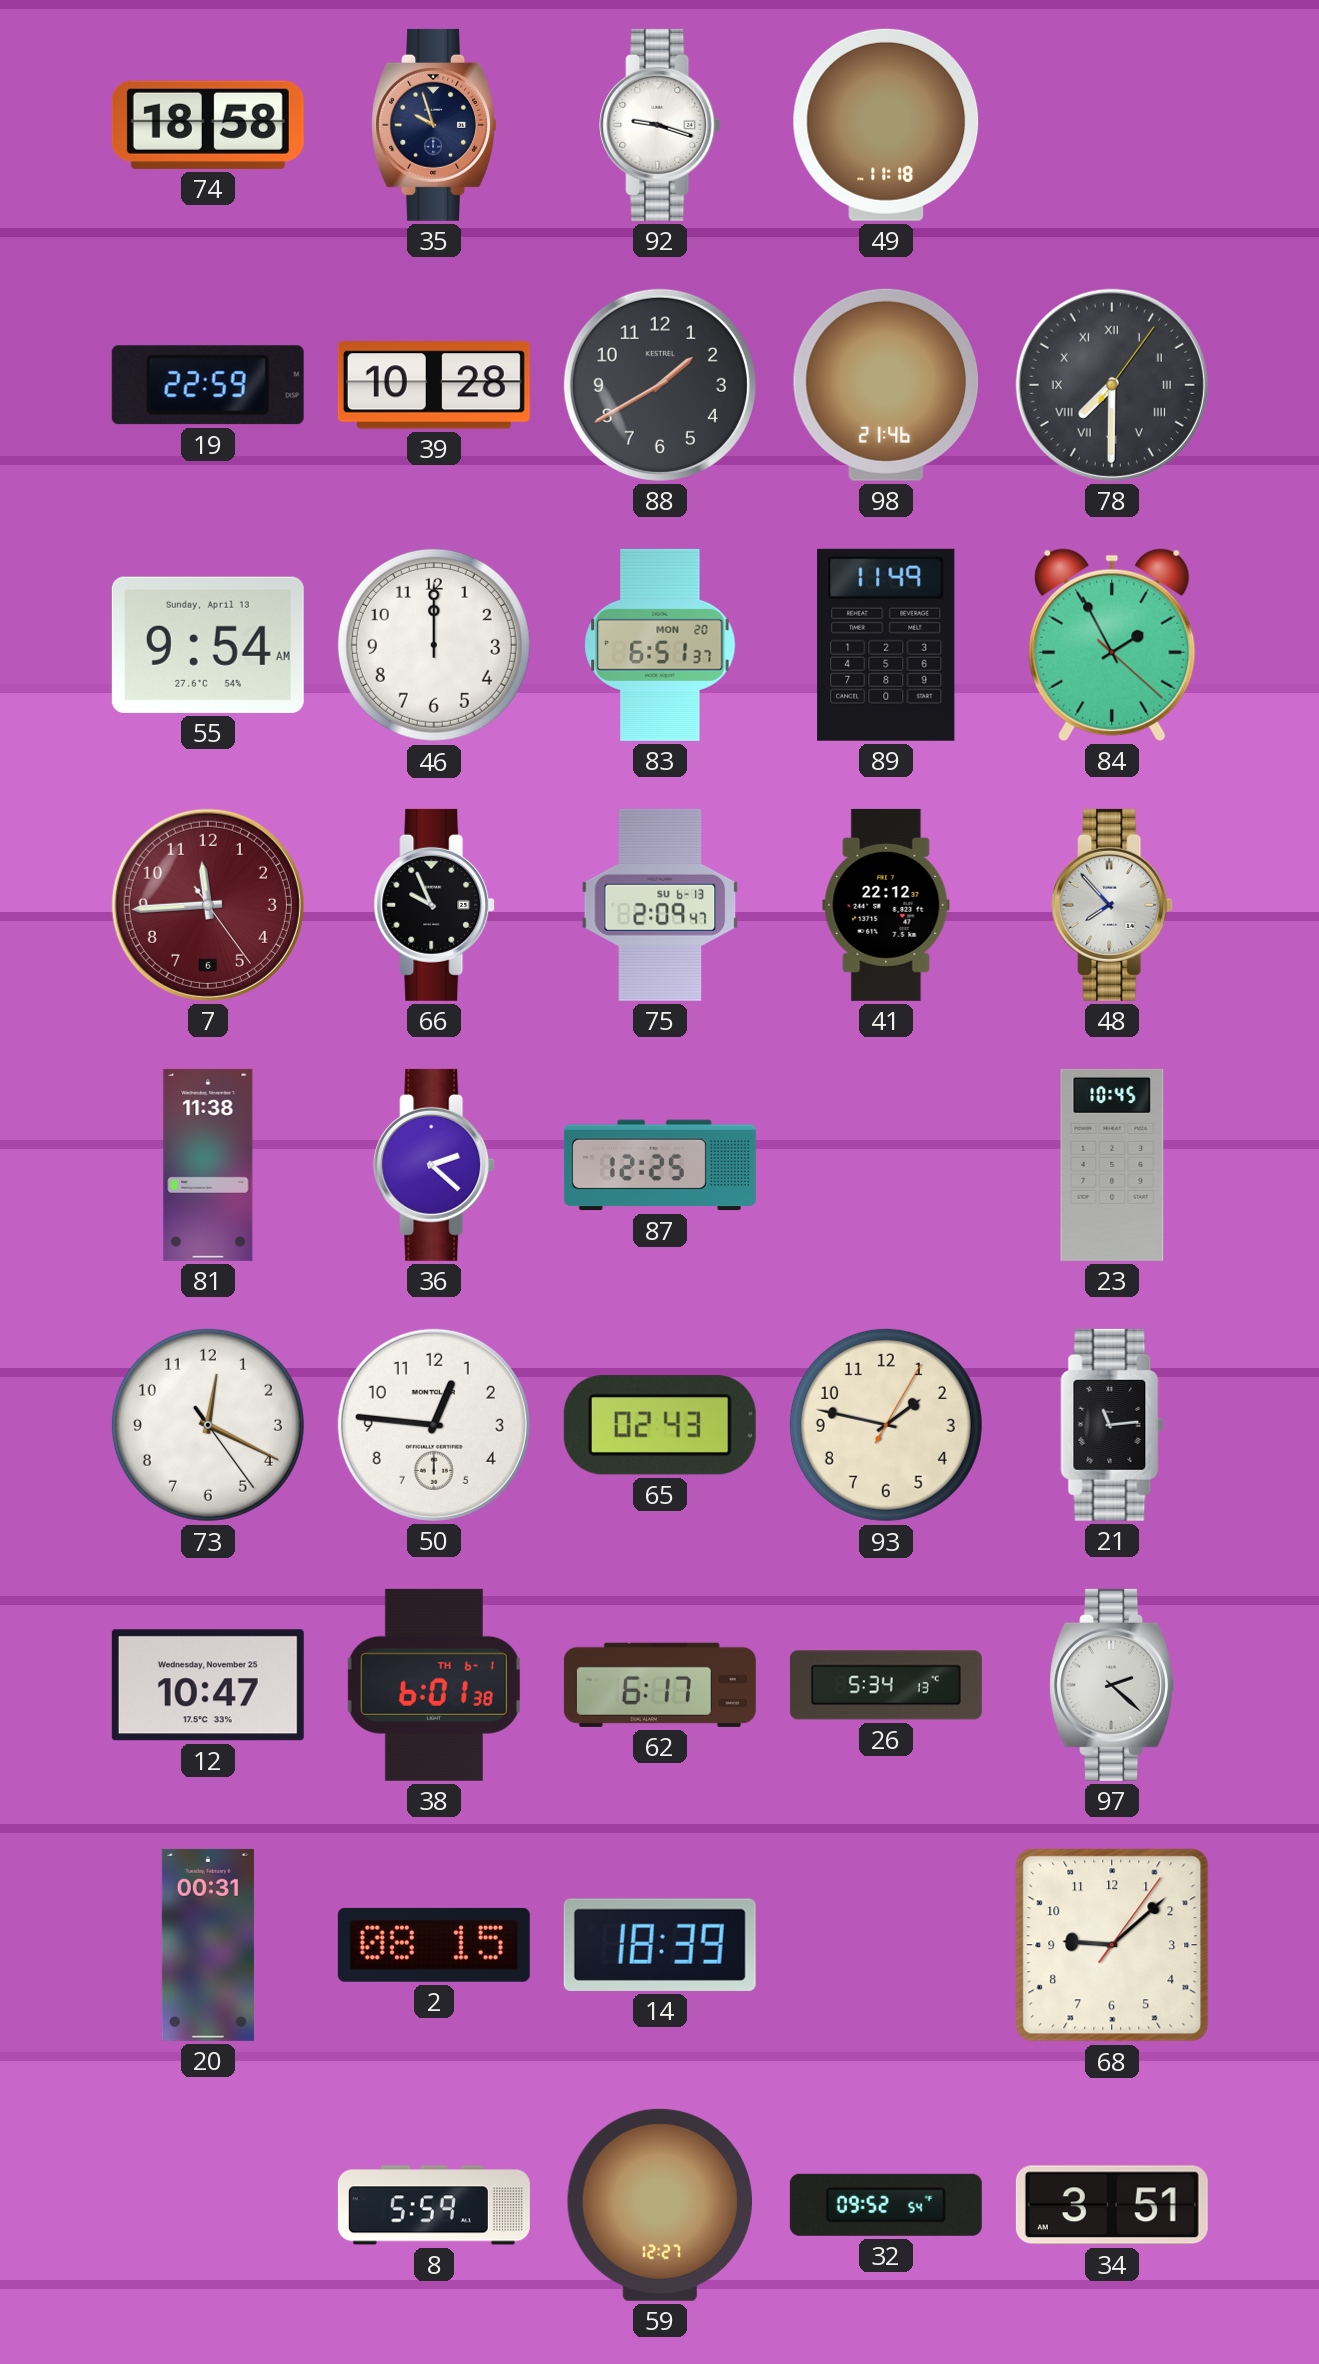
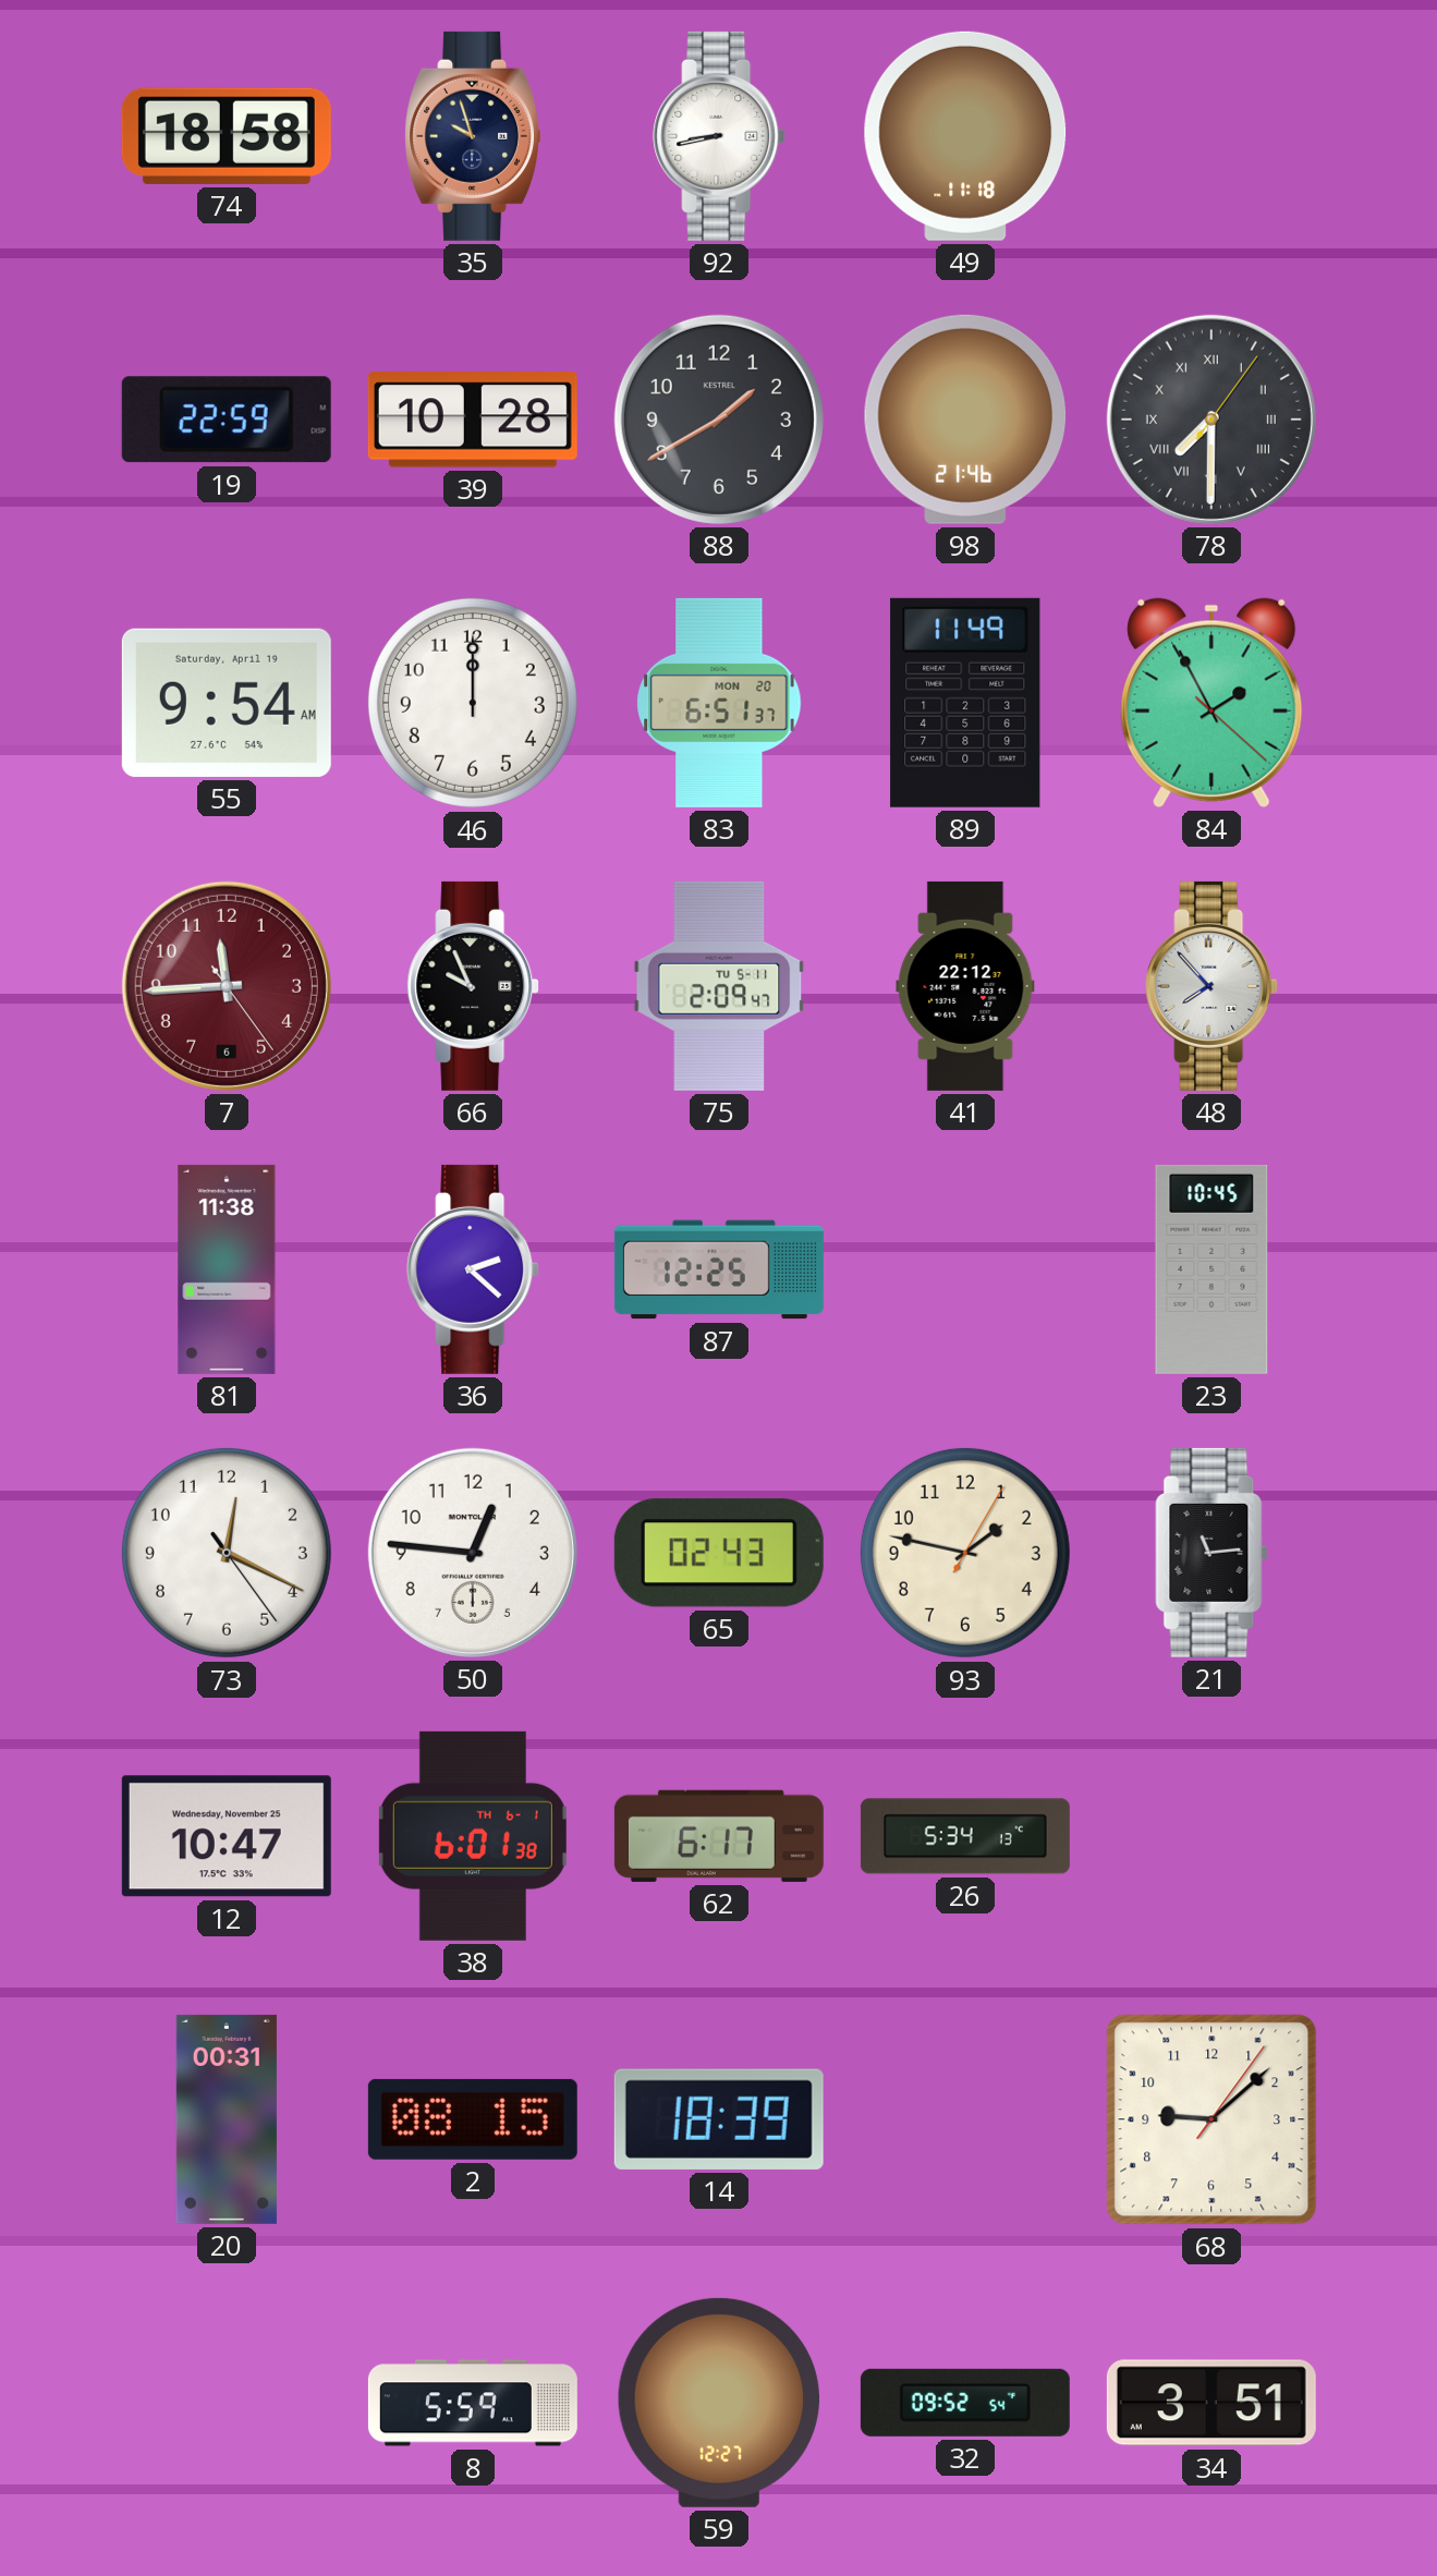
92: 9:18 -> 8:43
55 date: Sunday, April 13 -> Saturday, April 19
75 date: SU 6-13 -> TU 5-11
97: 2:22 -> none
